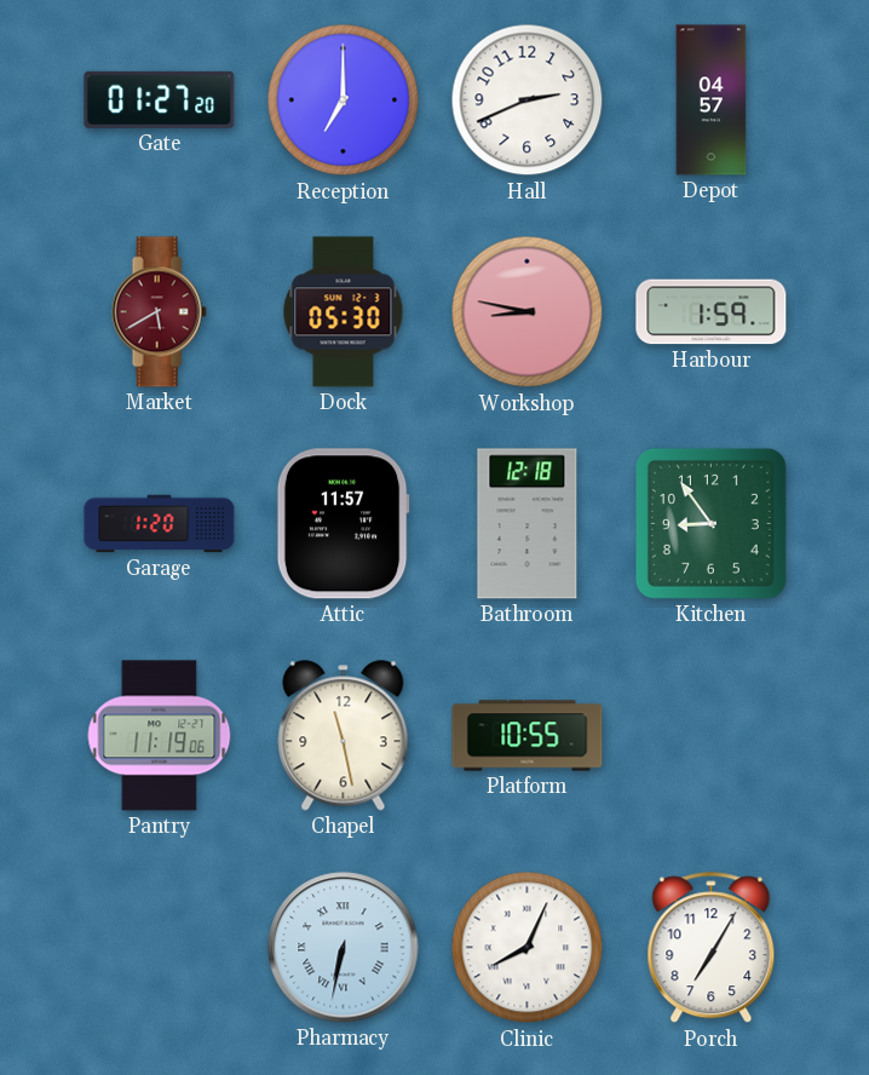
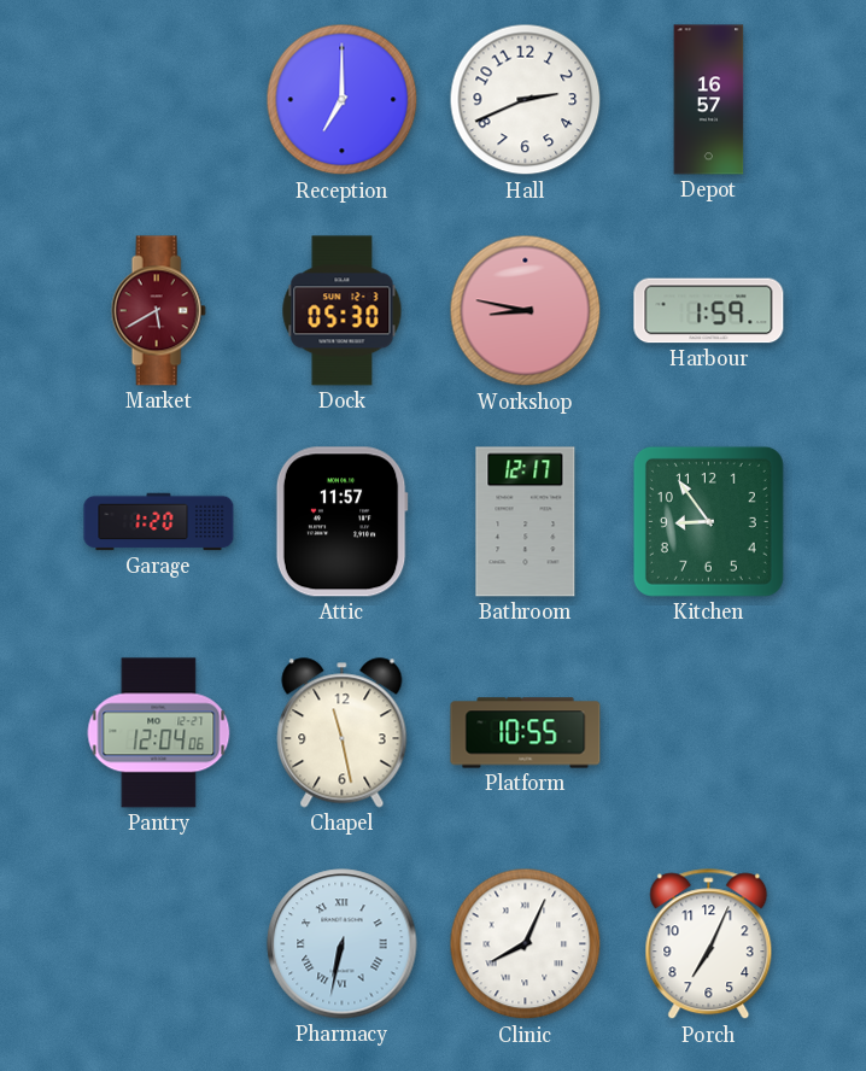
Gate: 01:27 -> none
Depot: 04:57 -> 16:57
Bathroom: 12:18 -> 12:17
Pantry: 11:19 -> 12:04
Porch: 7:05 -> 7:04
